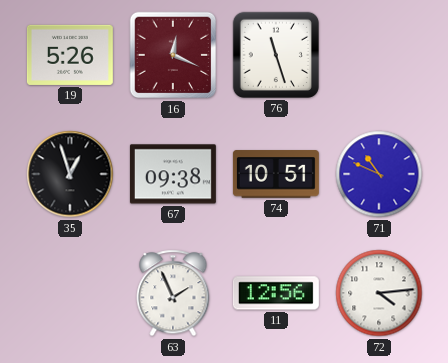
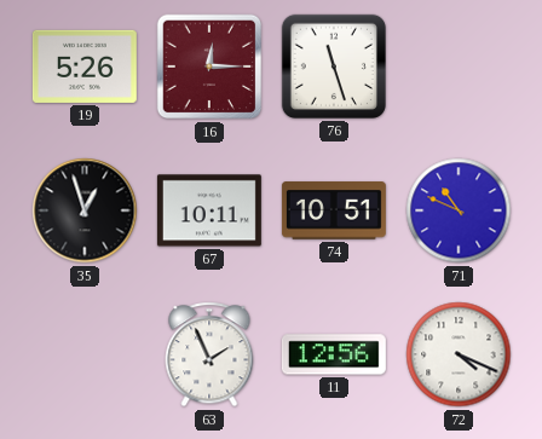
16: 12:19 -> 12:15
67: 09:38 -> 10:11
72: 4:14 -> 4:19
